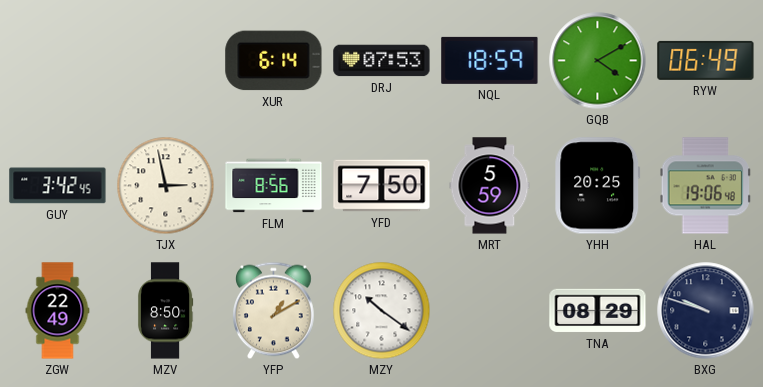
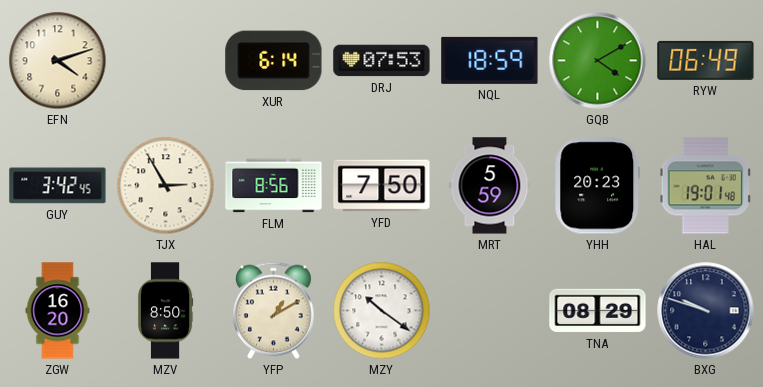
EFN: none -> 4:12
TJX: 2:58 -> 2:55
YHH: 20:25 -> 20:23
HAL: 19:06 -> 19:01
ZGW: 22:49 -> 16:20
